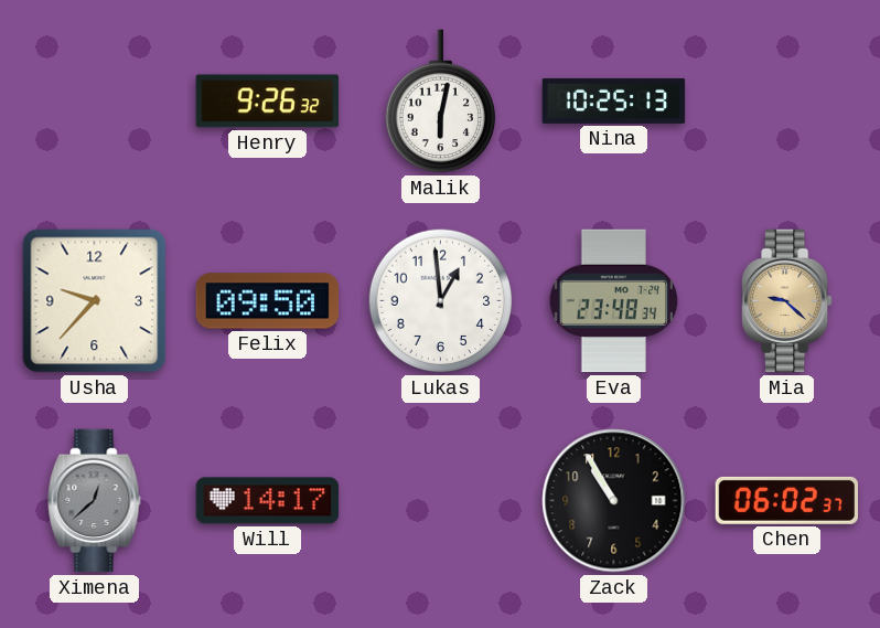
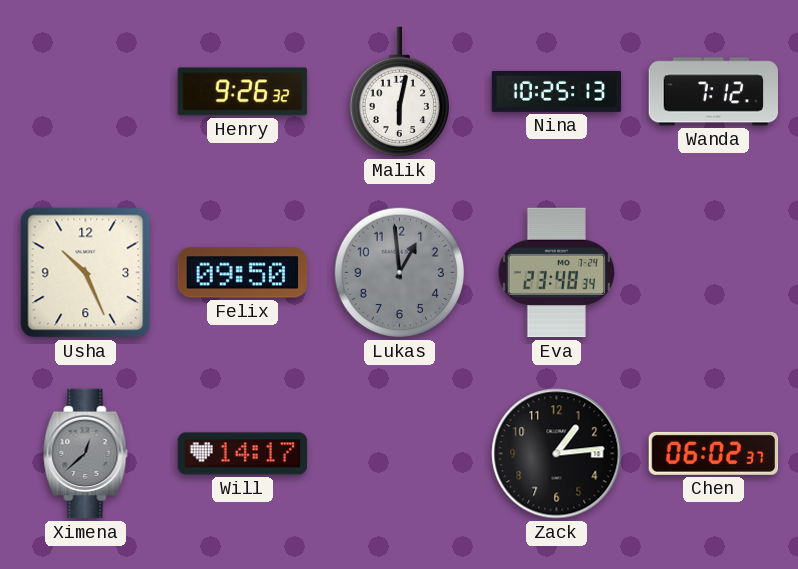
Wanda: none -> 7:12
Usha: 9:37 -> 10:26
Lukas dial: white -> grey
Mia: 9:22 -> none
Zack: 10:55 -> 1:14
